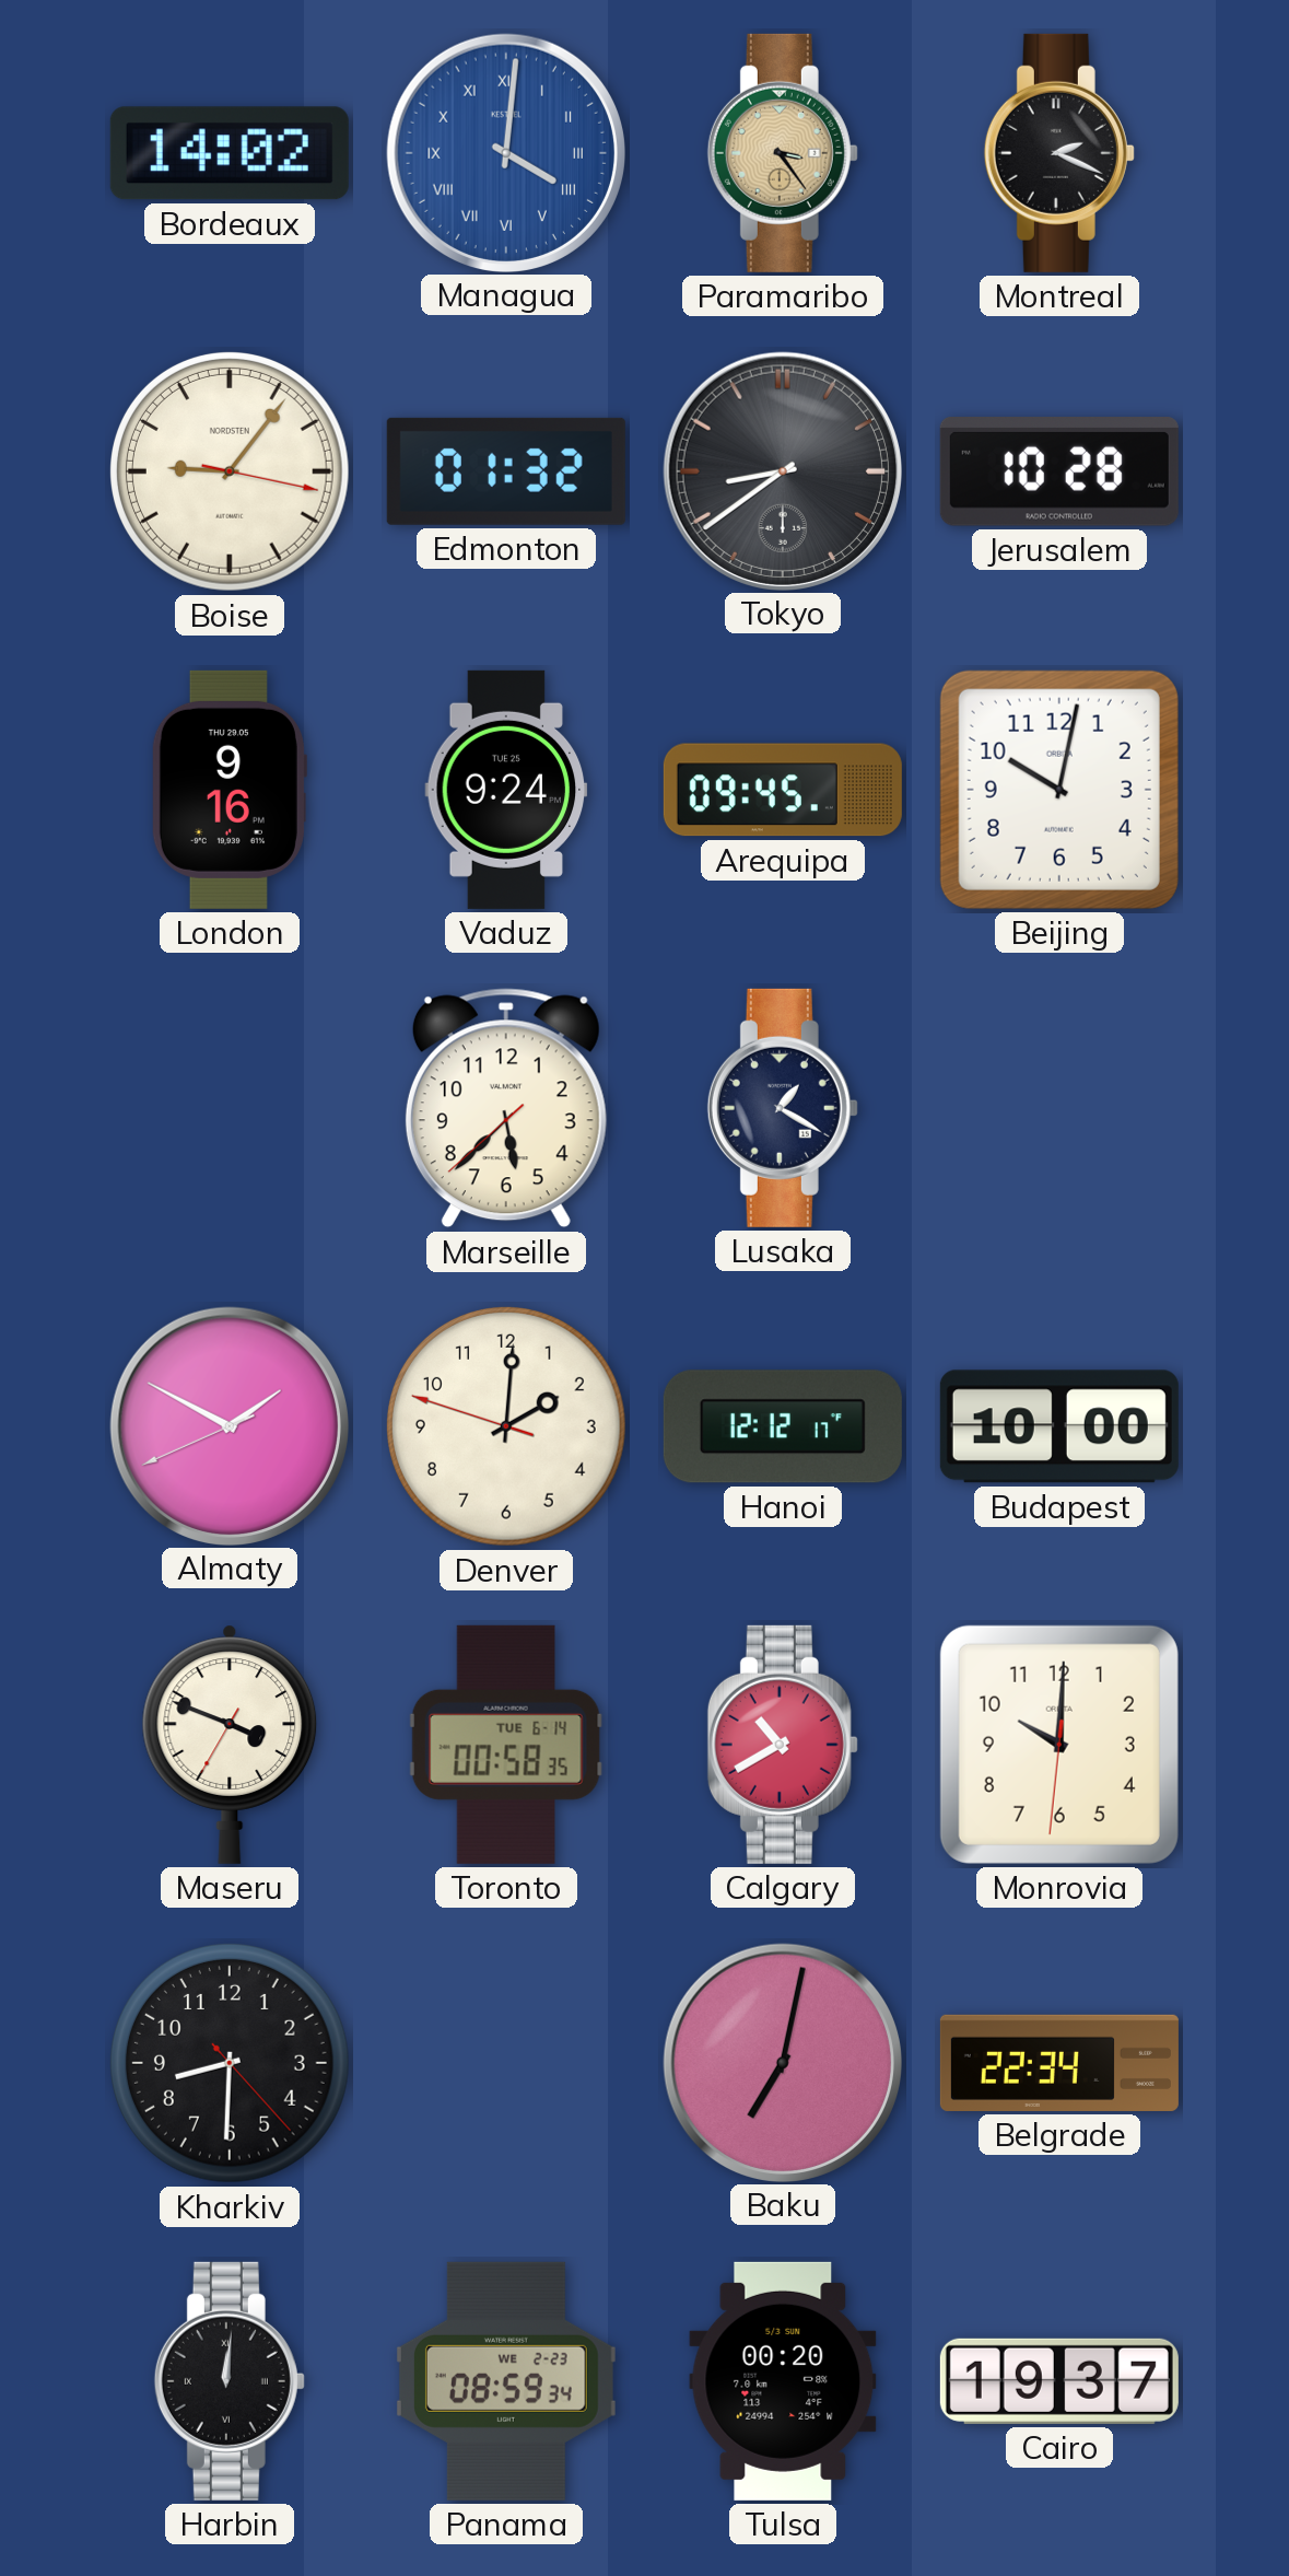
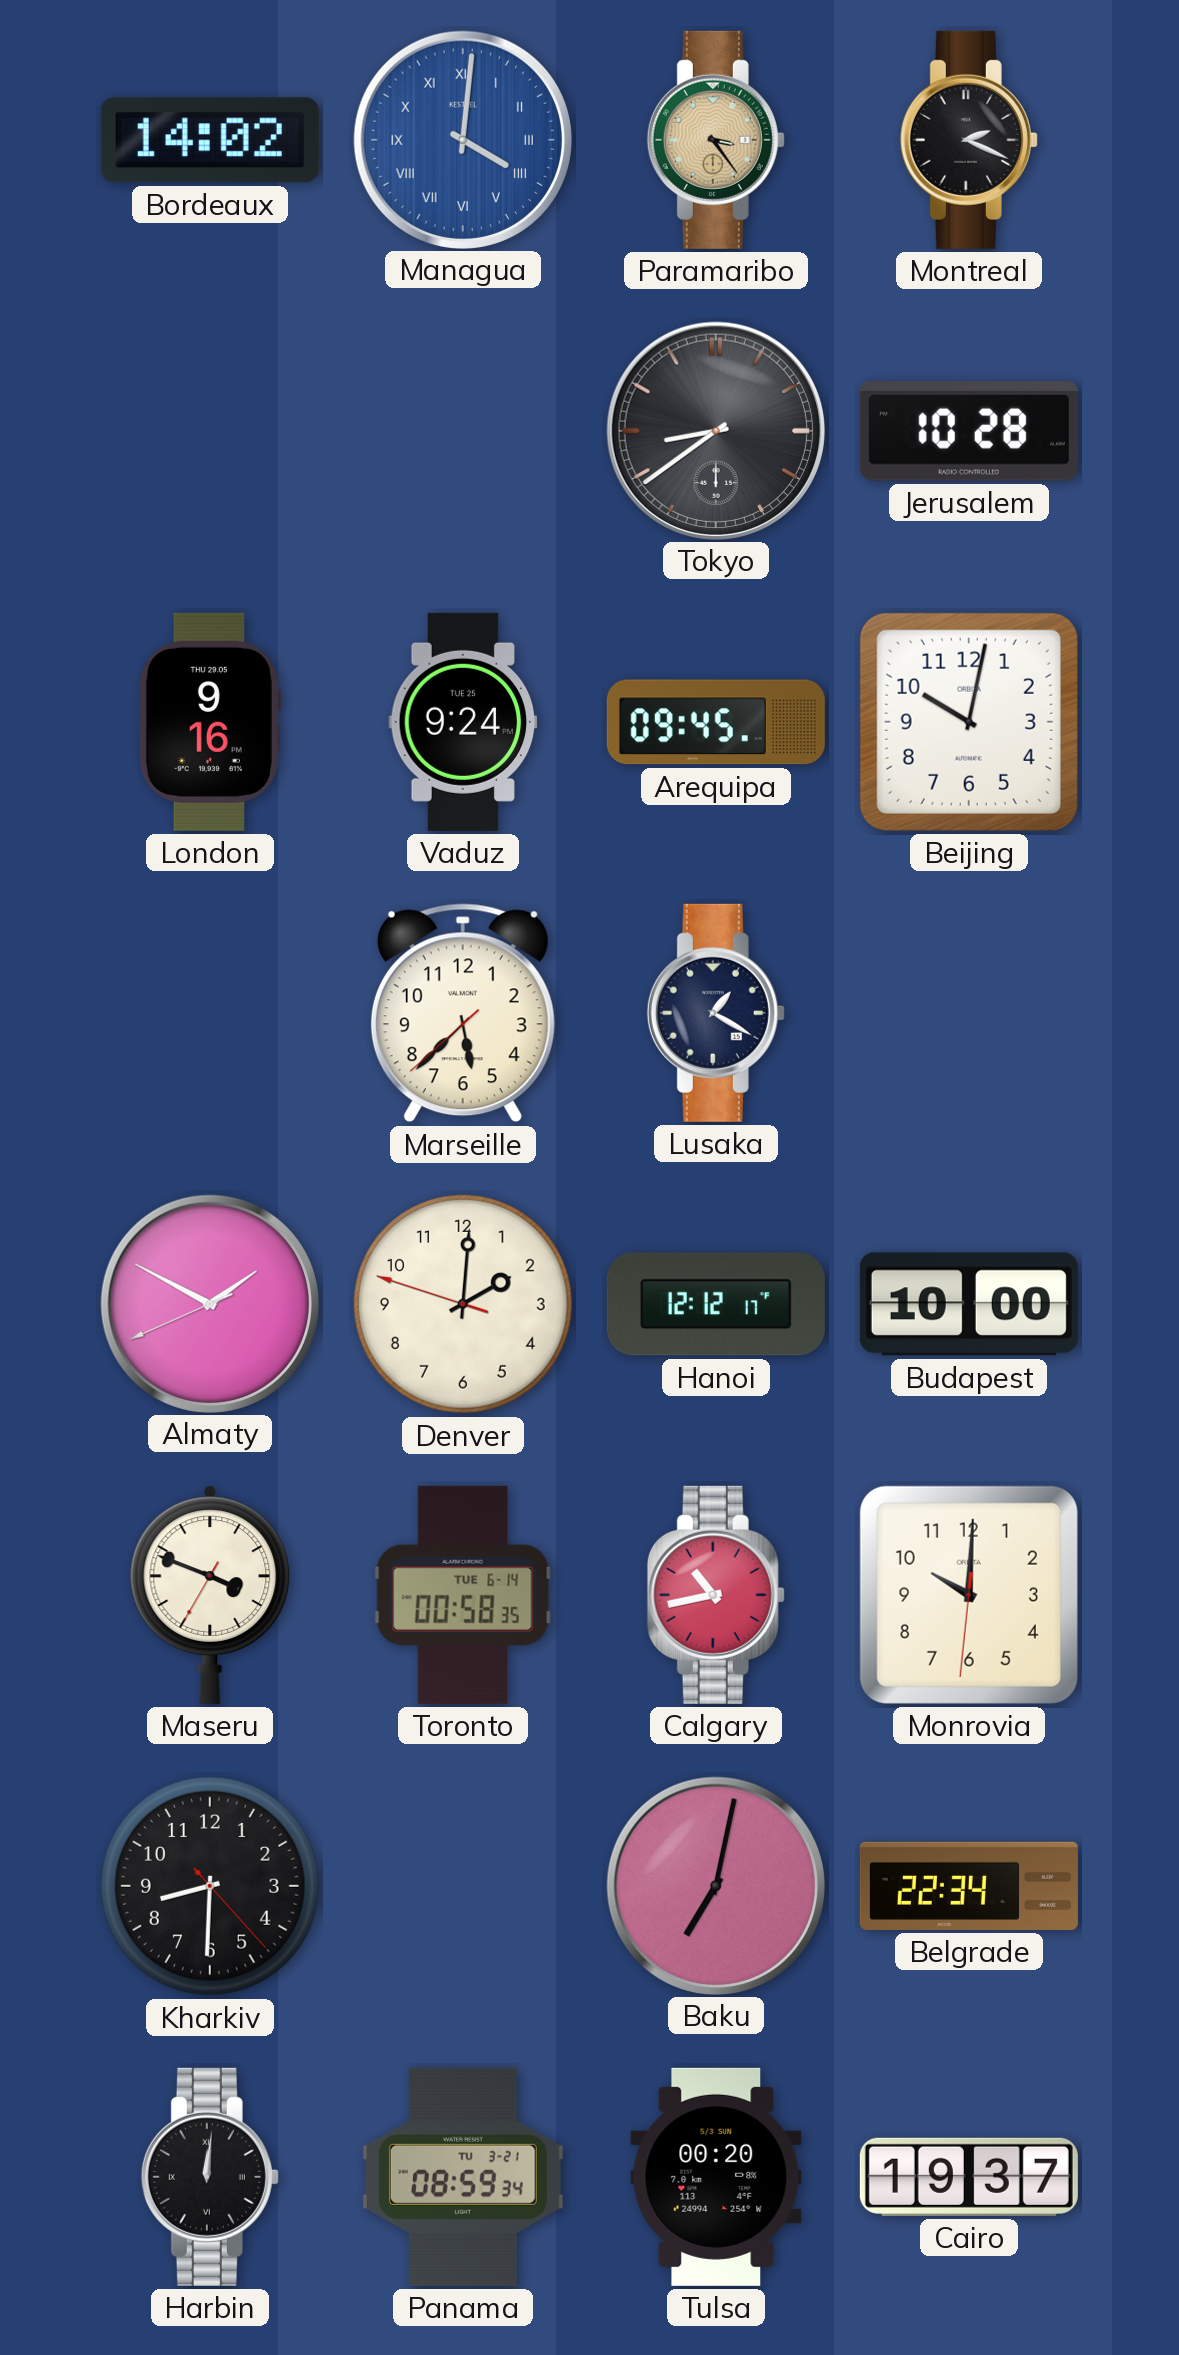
Boise: 9:06 -> none
Edmonton: 01:32 -> none
Calgary: 10:40 -> 10:43
Panama date: WE 2-23 -> TU 3-21
